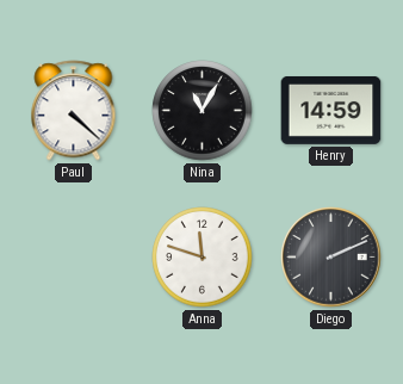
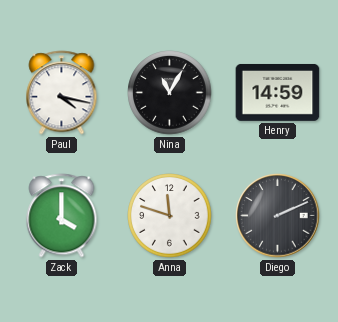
Paul: 4:22 -> 4:17
Zack: none -> 4:00
